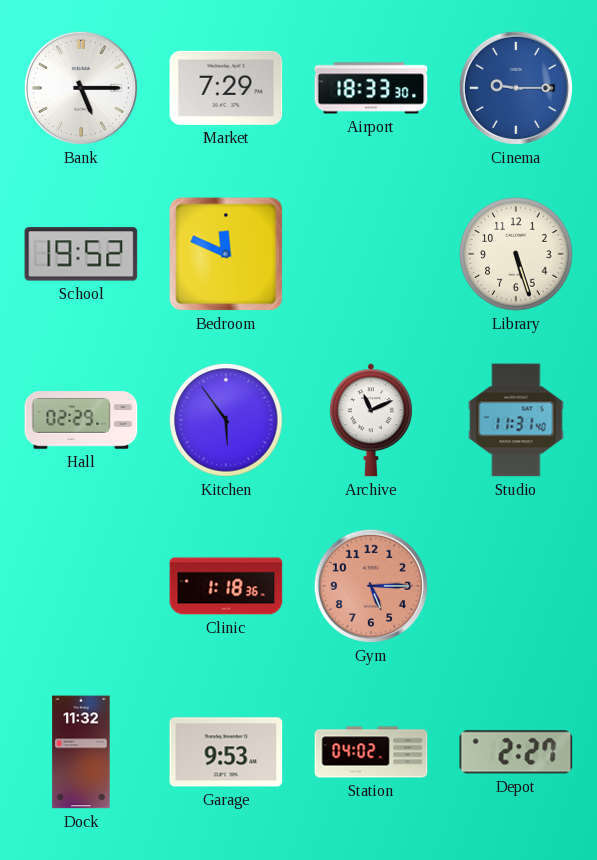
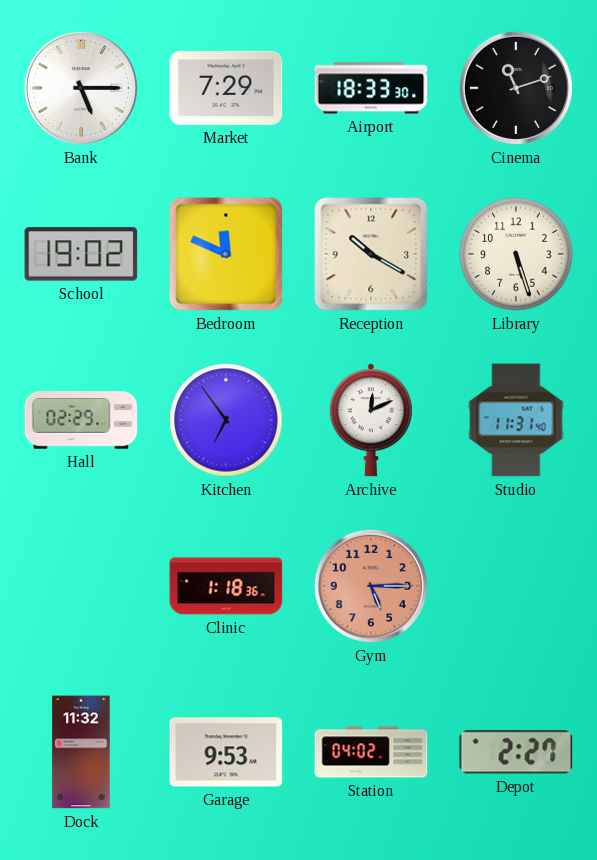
Cinema: 9:15 -> 11:12
Cinema dial: blue -> black
School: 19:52 -> 19:02
Reception: none -> 10:20
Kitchen: 5:54 -> 6:54
Archive: 11:11 -> 12:11
